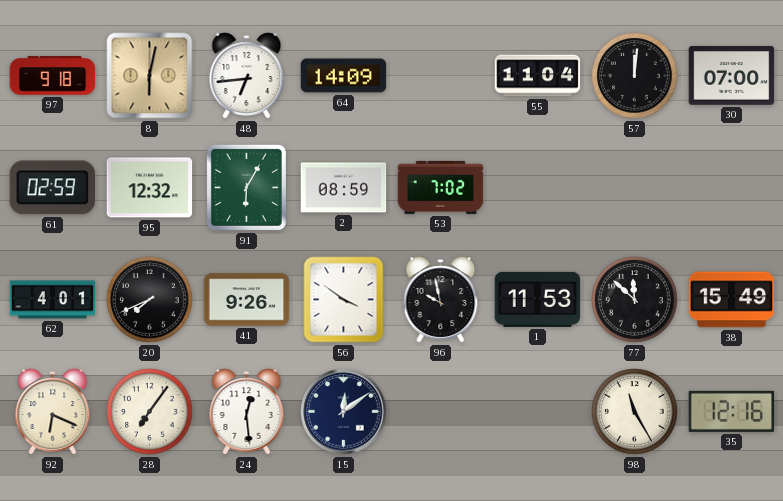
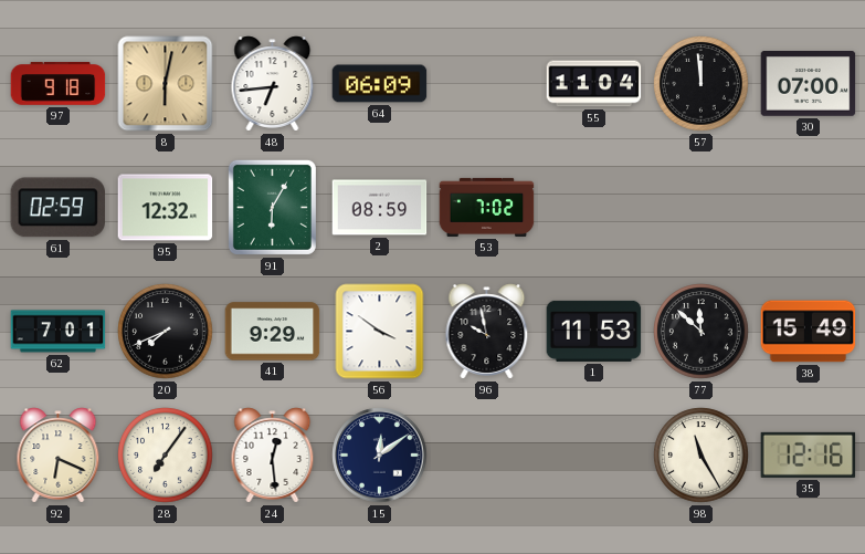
64: 14:09 -> 06:09
57: 12:01 -> 11:59
62: 4:01 -> 7:01
41: 9:26 -> 9:29
